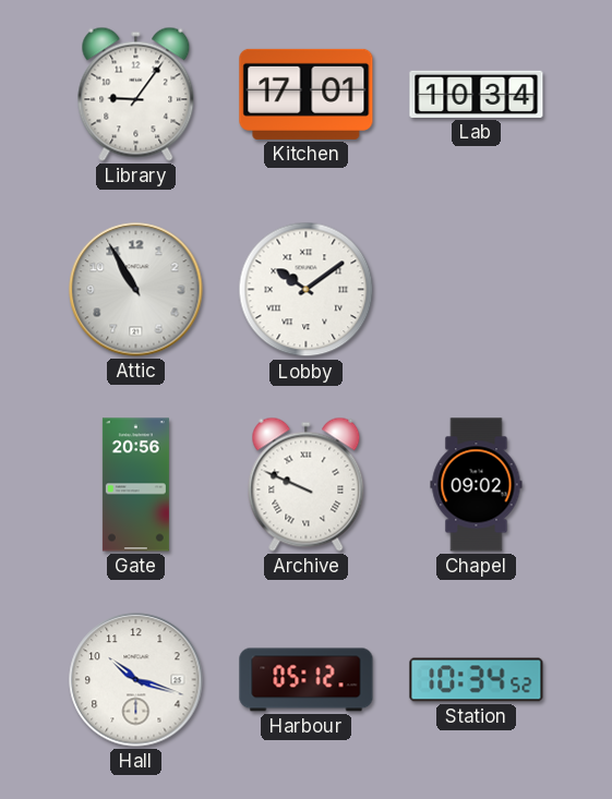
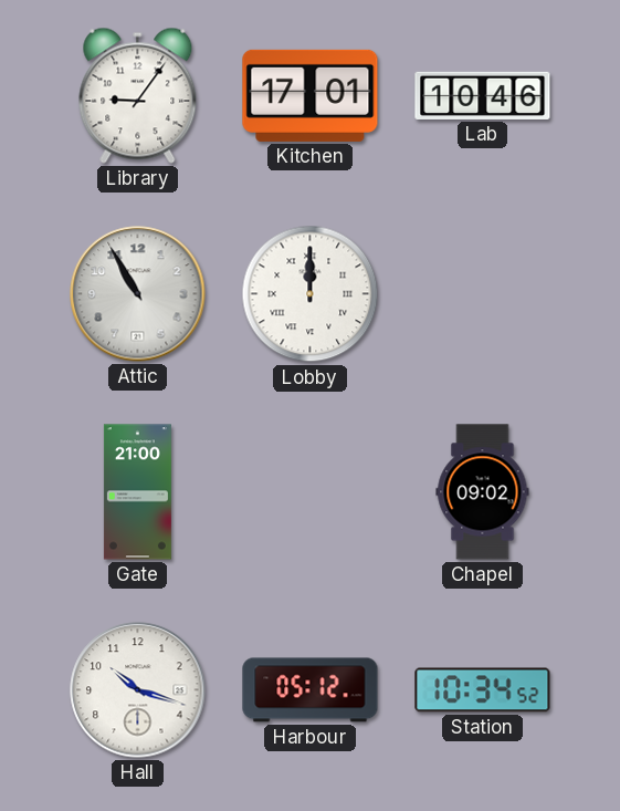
Lab: 10:34 -> 10:46
Lobby: 10:09 -> 12:00
Gate: 20:56 -> 21:00
Archive: 9:49 -> none
